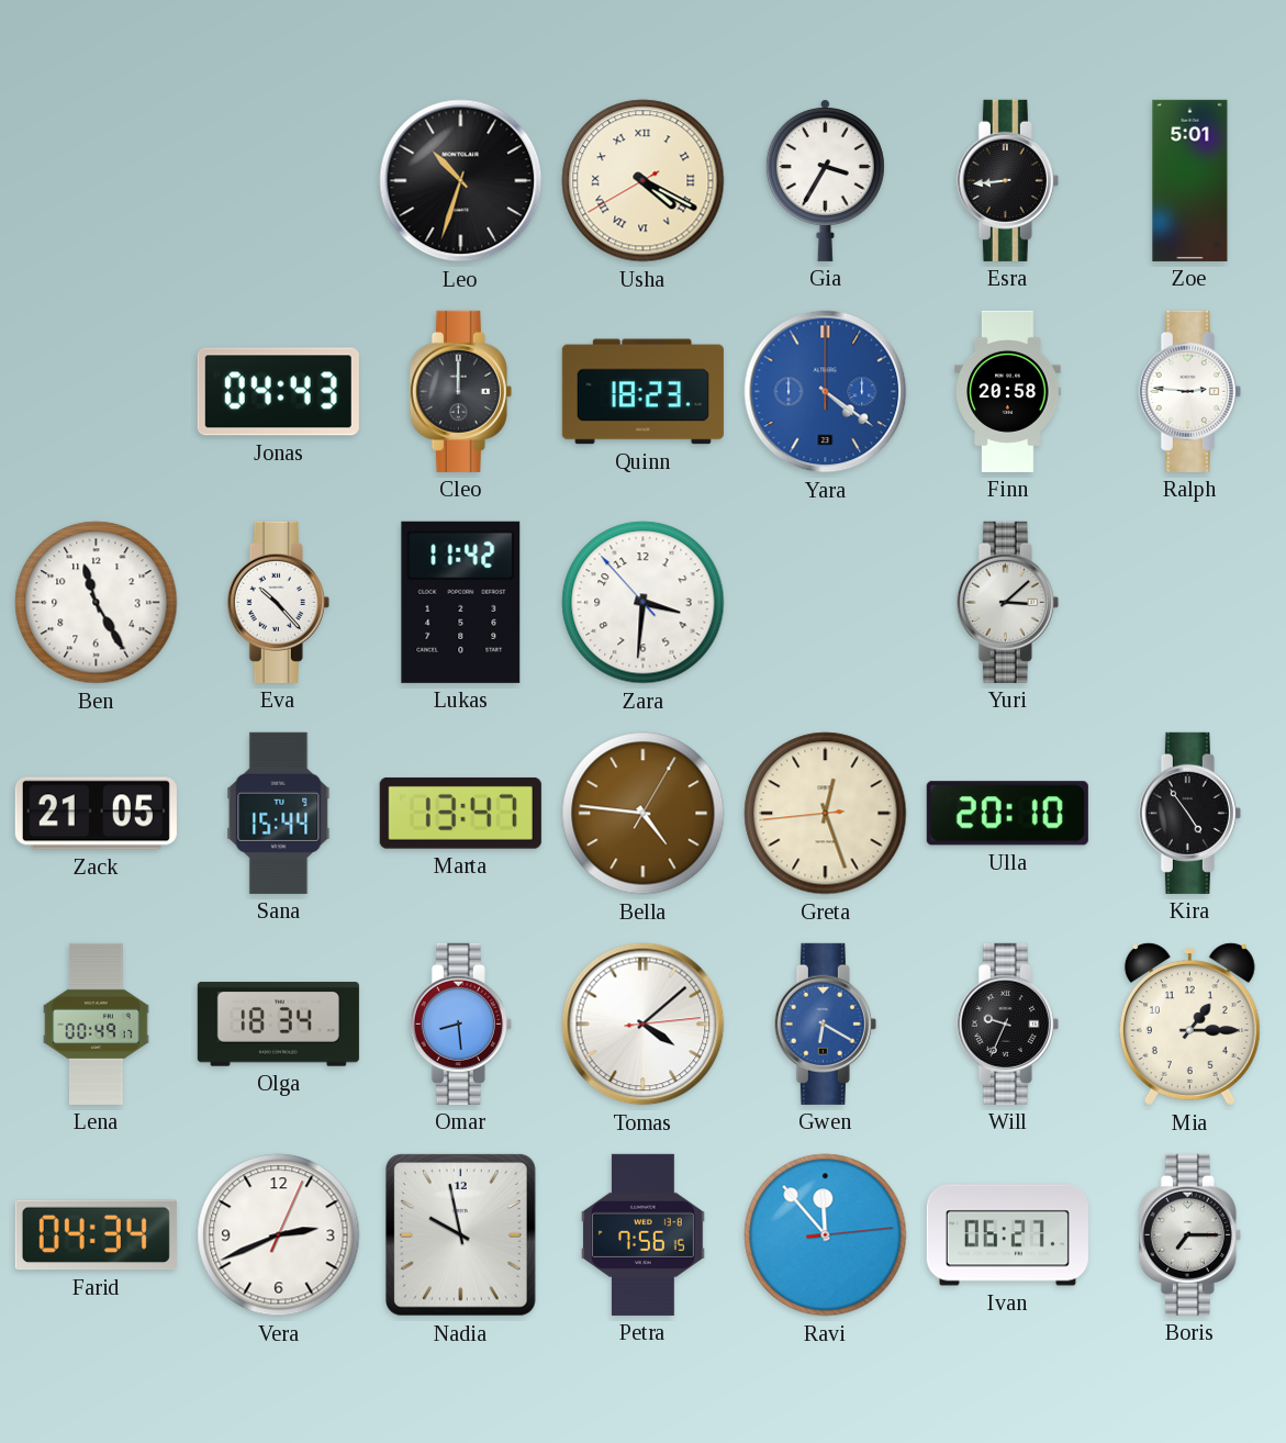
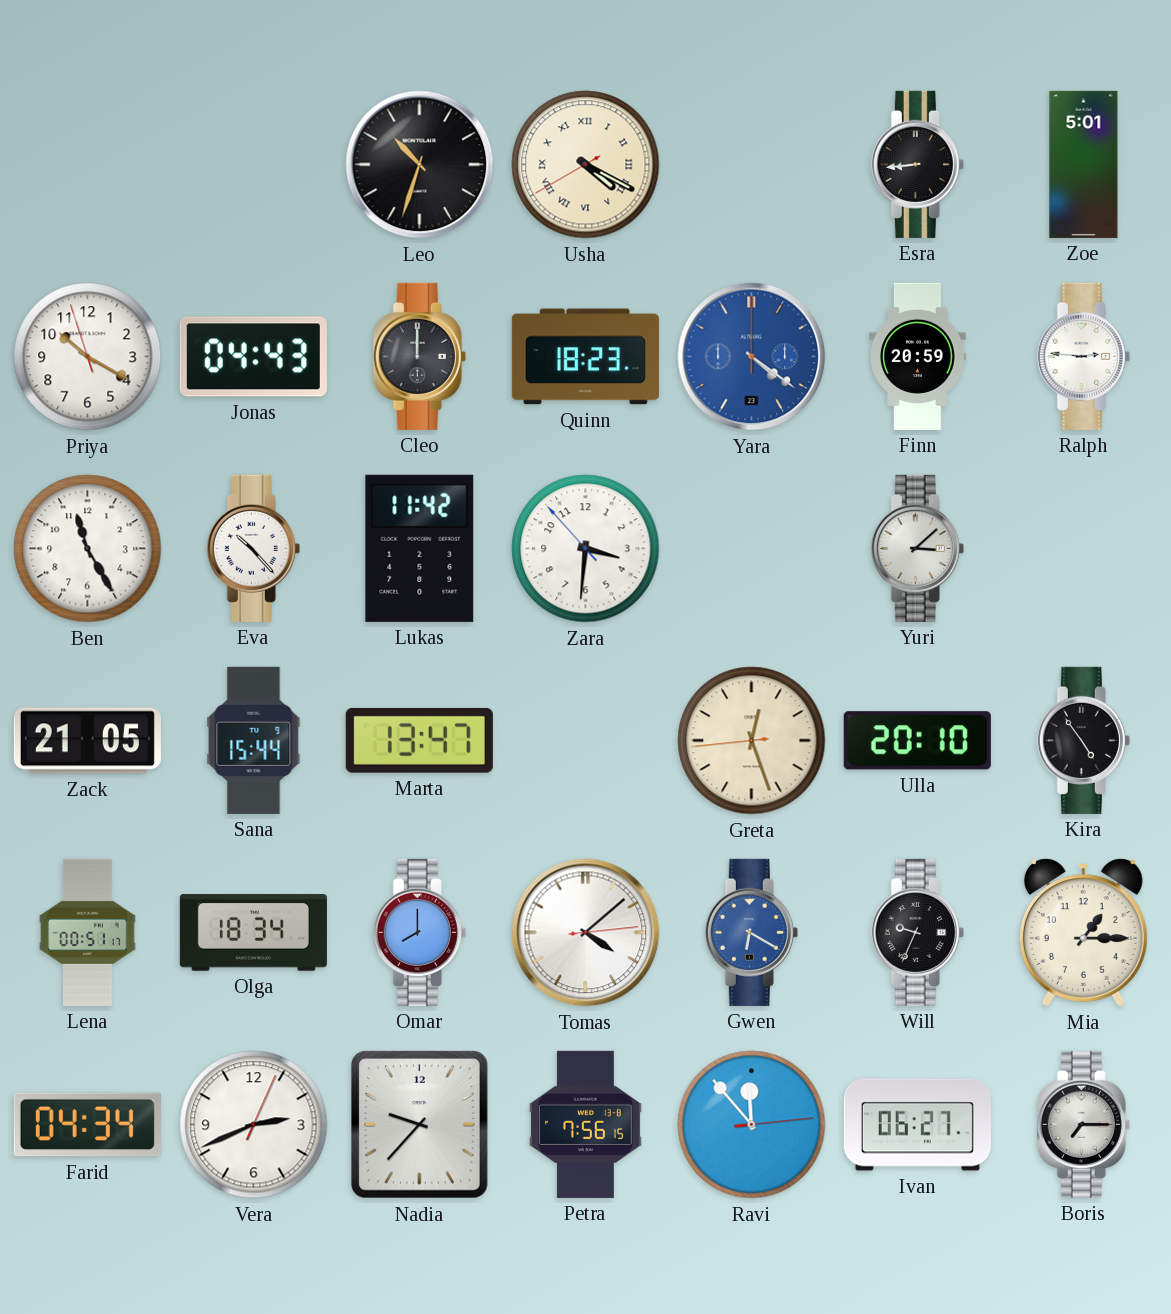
Gia: 3:35 -> none
Priya: none -> 10:19
Finn: 20:58 -> 20:59
Bella: 4:46 -> none
Lena: 00:49 -> 00:51
Omar: 8:29 -> 8:00
Nadia: 9:58 -> 9:37
